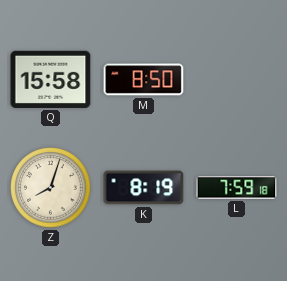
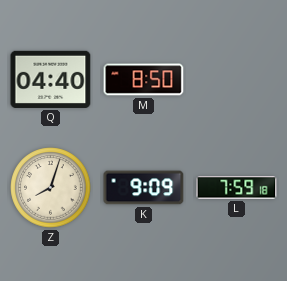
Q: 15:58 -> 04:40
K: 8:19 -> 9:09
